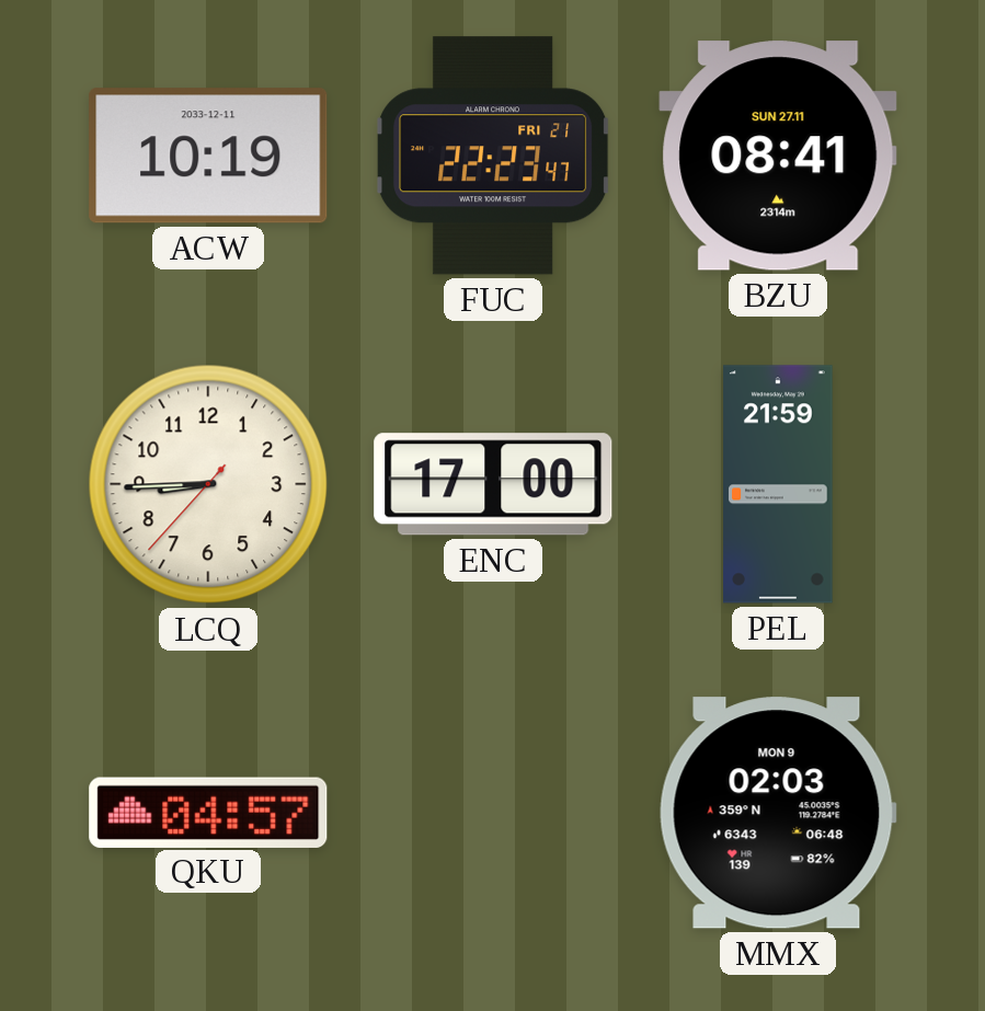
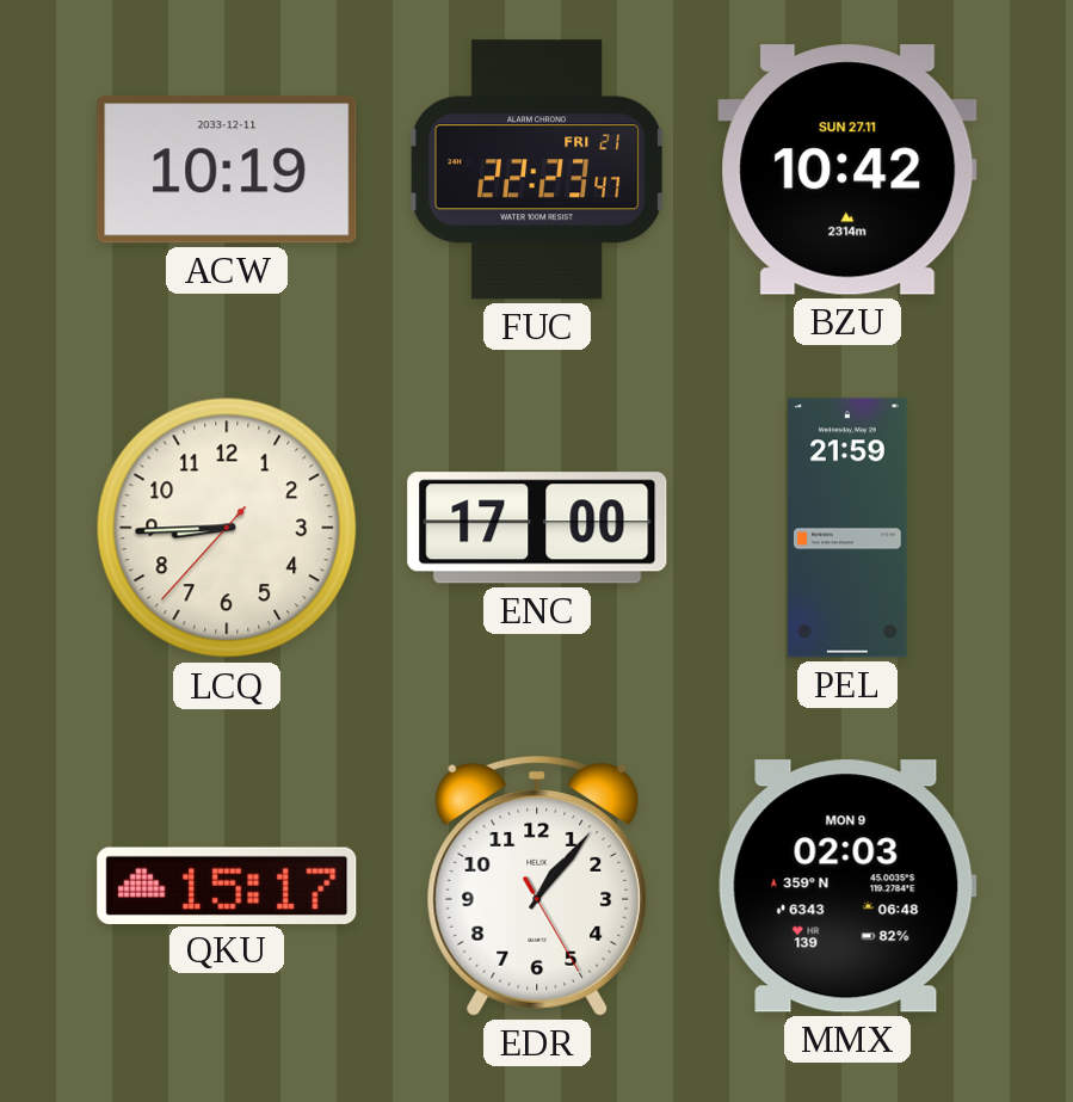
BZU: 08:41 -> 10:42
QKU: 04:57 -> 15:17
EDR: none -> 1:06
